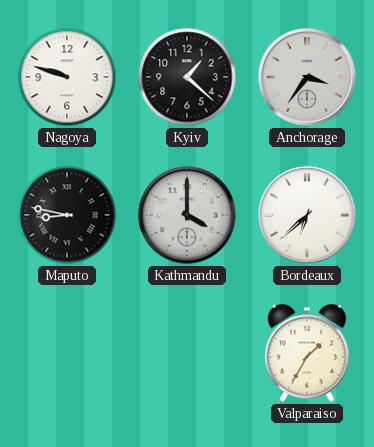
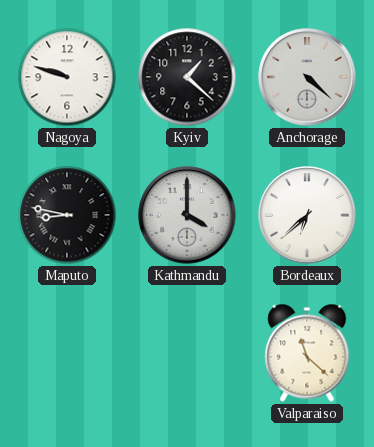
Anchorage: 3:36 -> 4:22
Valparaiso: 1:35 -> 11:22
